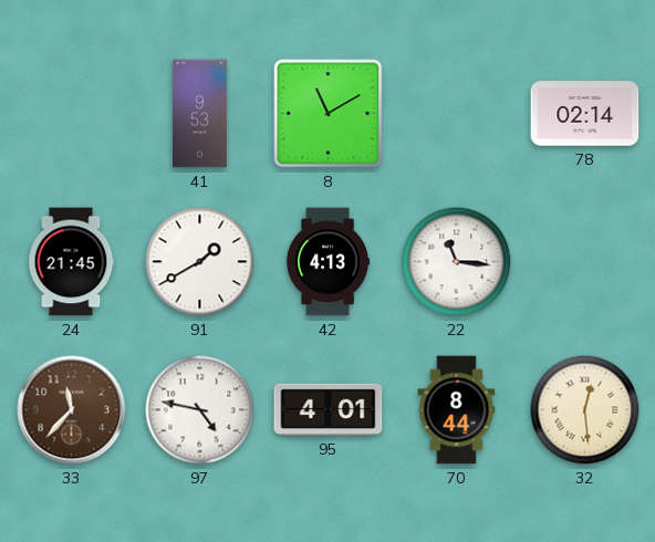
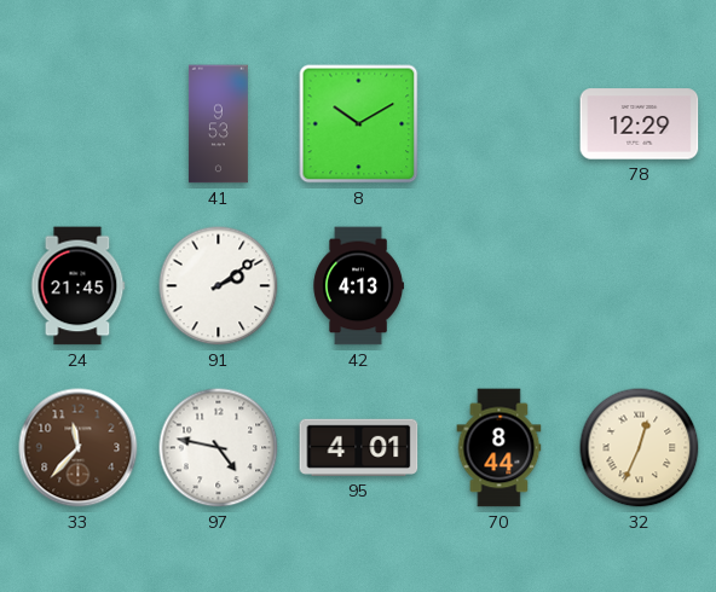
8: 11:10 -> 10:10
78: 02:14 -> 12:29
91: 1:40 -> 2:09
22: 11:16 -> none
32: 12:29 -> 12:34
